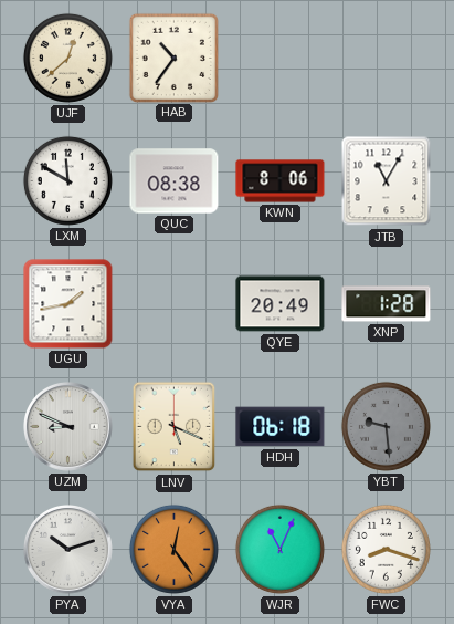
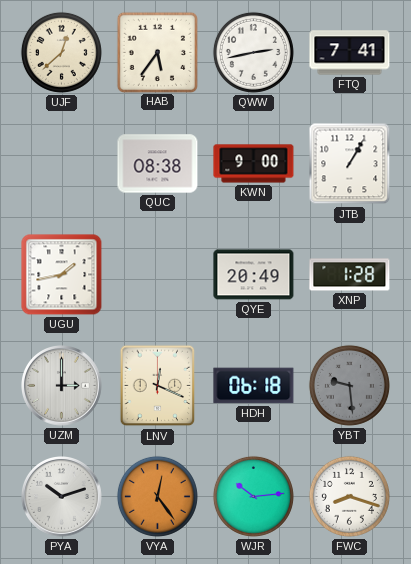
HAB: 10:36 -> 5:36
QWW: none -> 2:43
FTQ: none -> 7:41
LXM: 11:50 -> none
KWN: 8:06 -> 9:00
JTB: 11:05 -> 1:05
UZM: 8:49 -> 3:00
LNV: 5:19 -> 12:19
WJR: 11:04 -> 10:14
